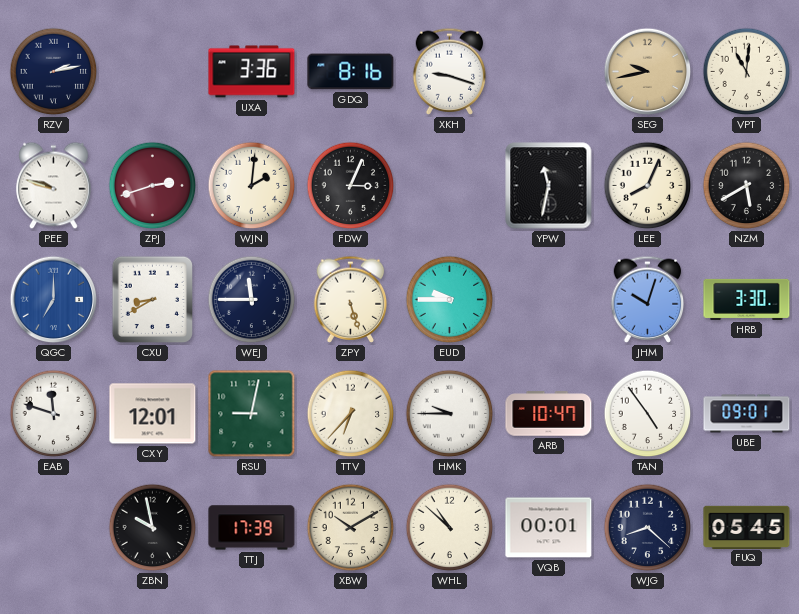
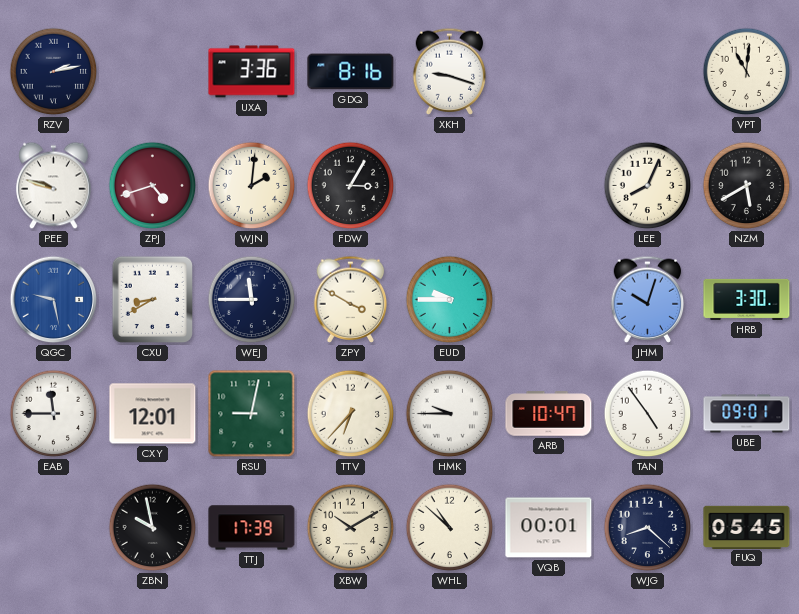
SEG: 9:43 -> none
ZPJ: 2:42 -> 4:42
FDW: 3:04 -> 3:05
YPW: 11:32 -> none
QGC: 7:00 -> 9:28
ZPY: 5:27 -> 3:50
EAB: 11:48 -> 11:45
